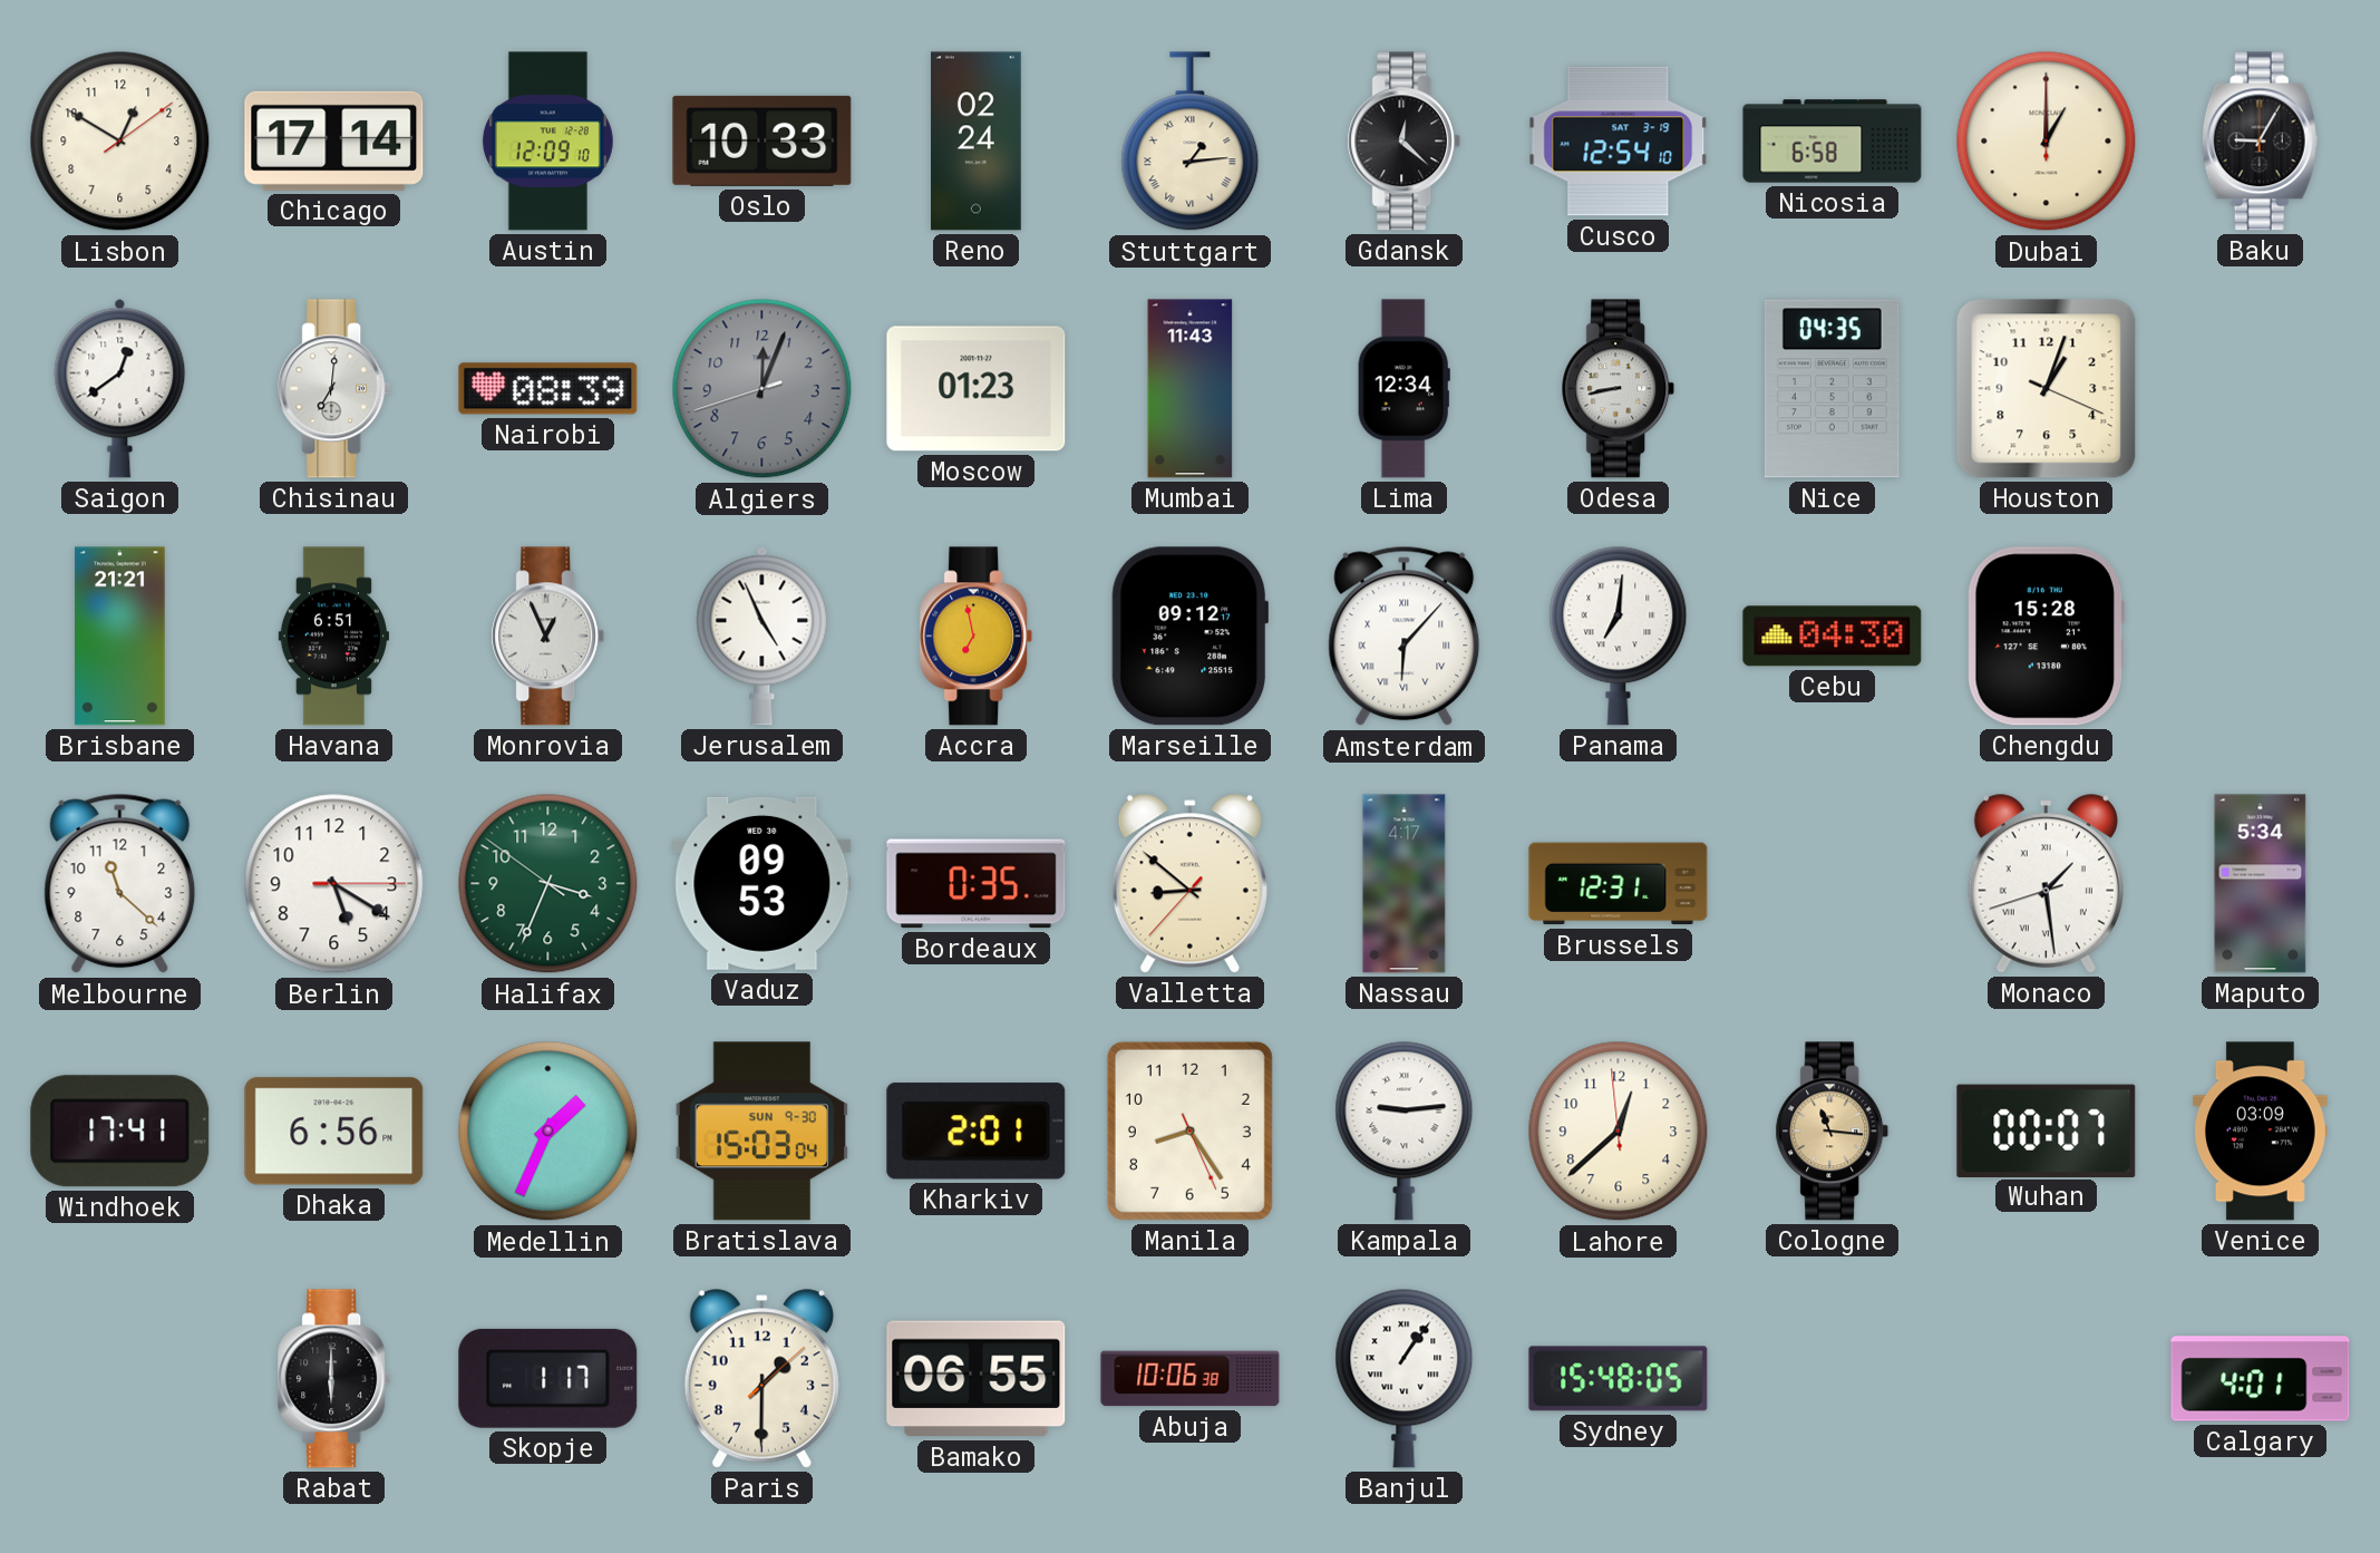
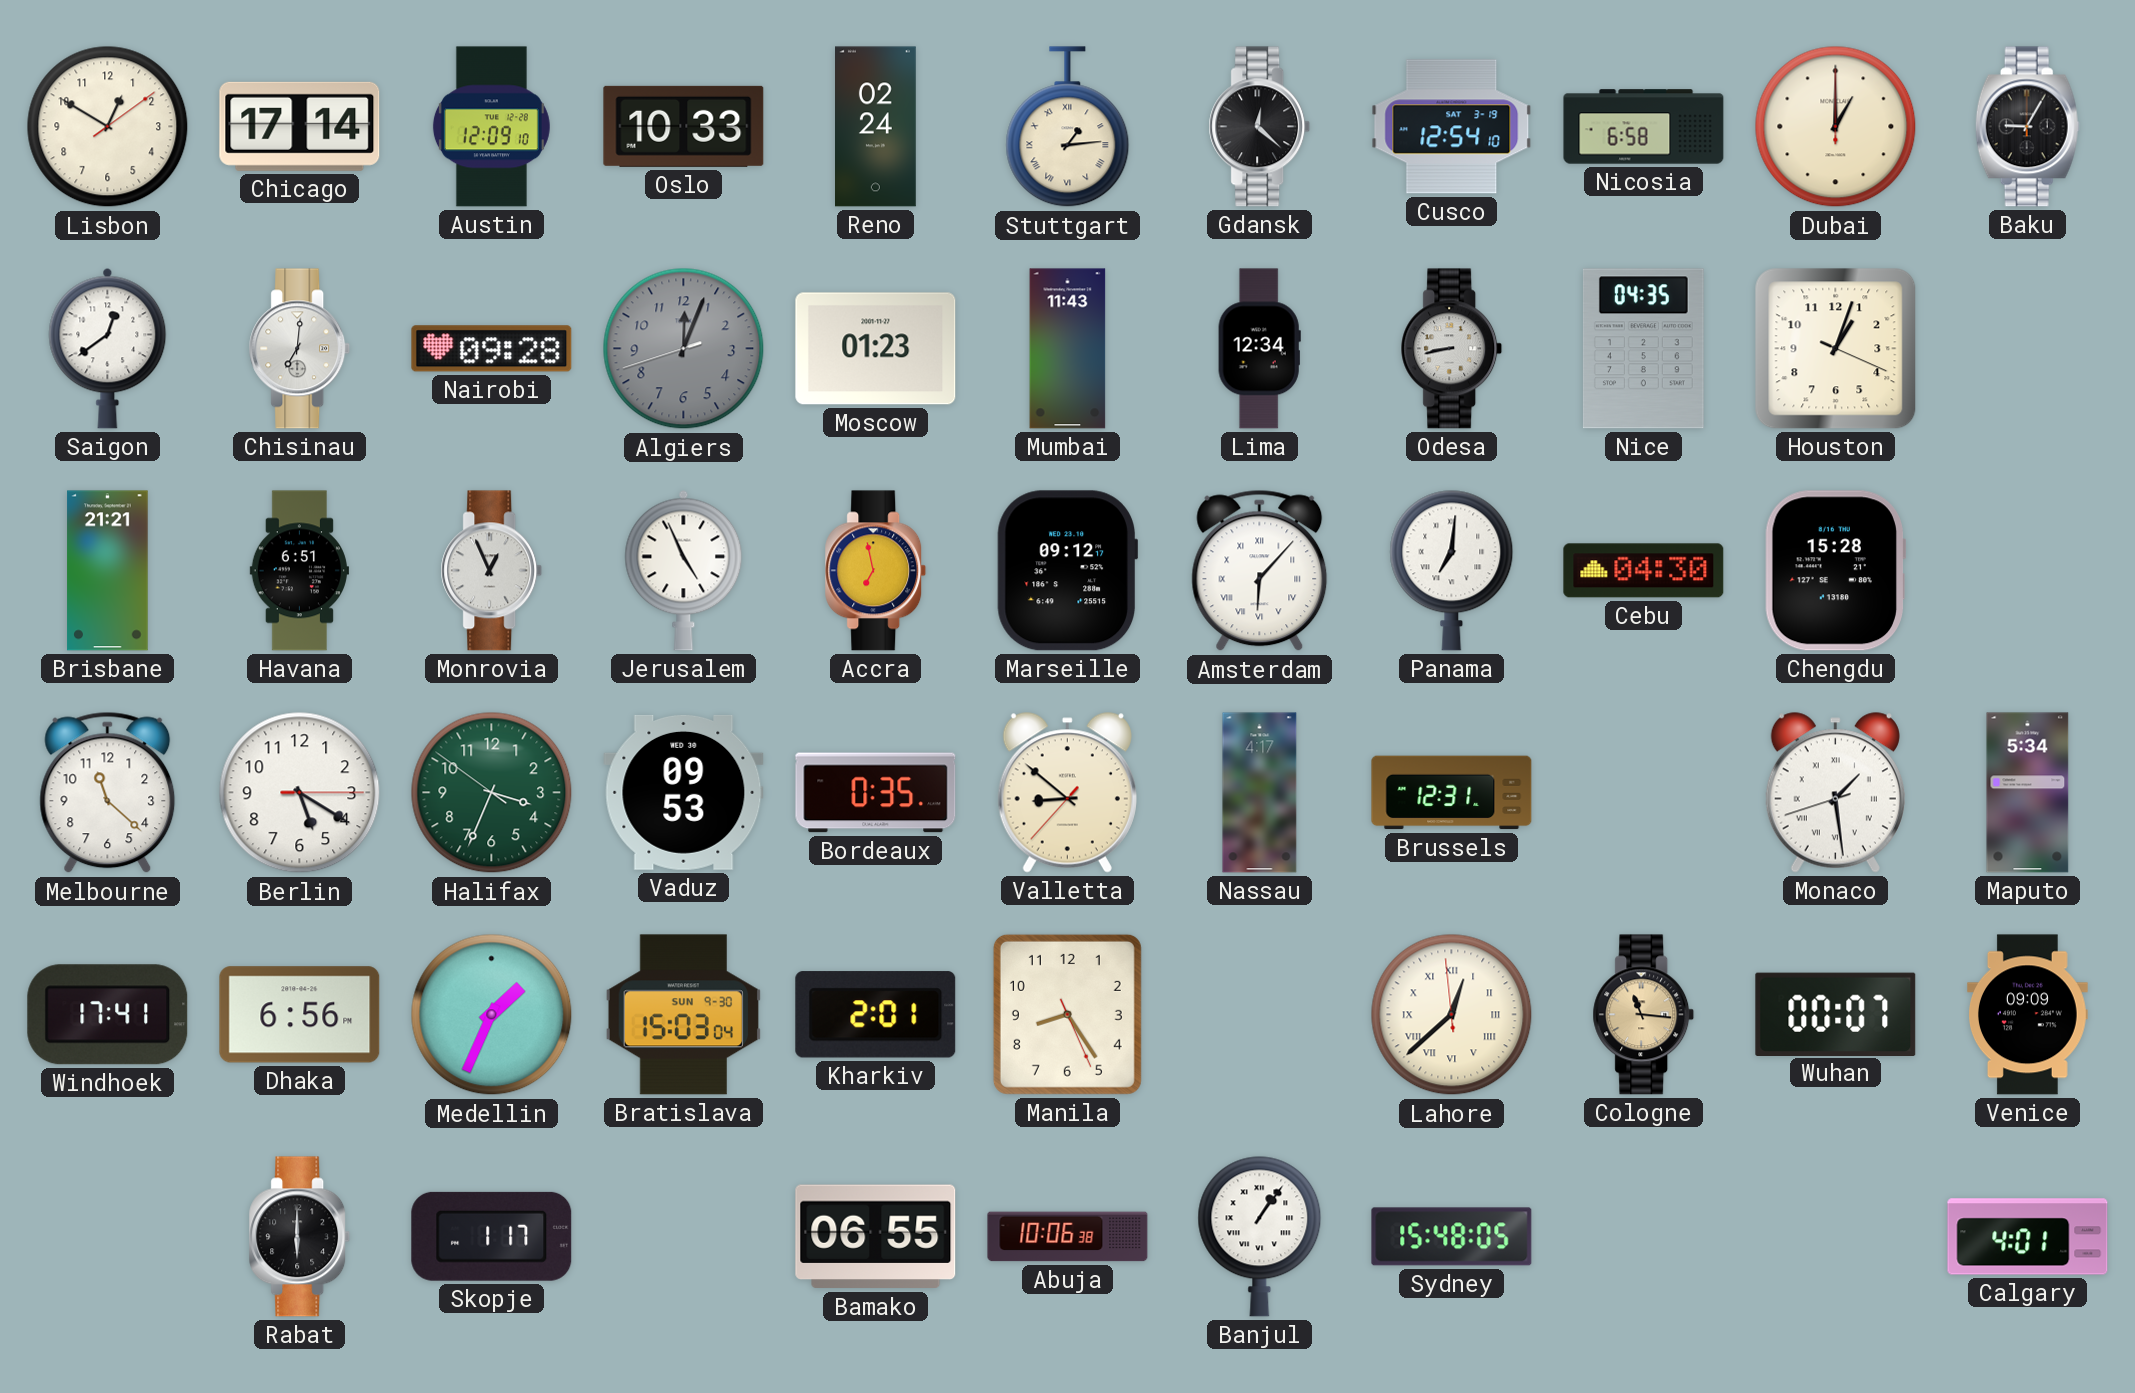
Nairobi: 08:39 -> 09:28
Kampala: 9:14 -> none
Lahore numerals: Arabic -> Roman
Venice: 03:09 -> 09:09
Paris: 1:30 -> none
